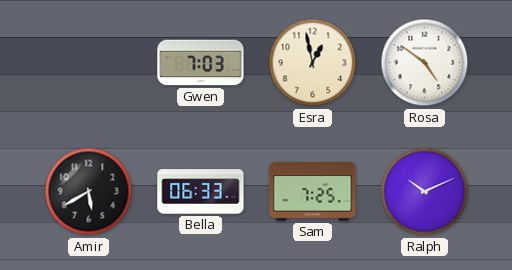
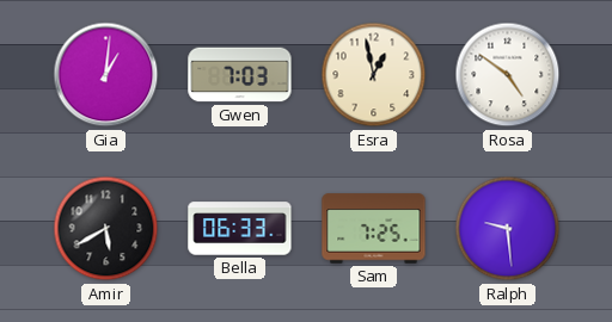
Gia: none -> 1:01
Ralph: 10:11 -> 9:29
